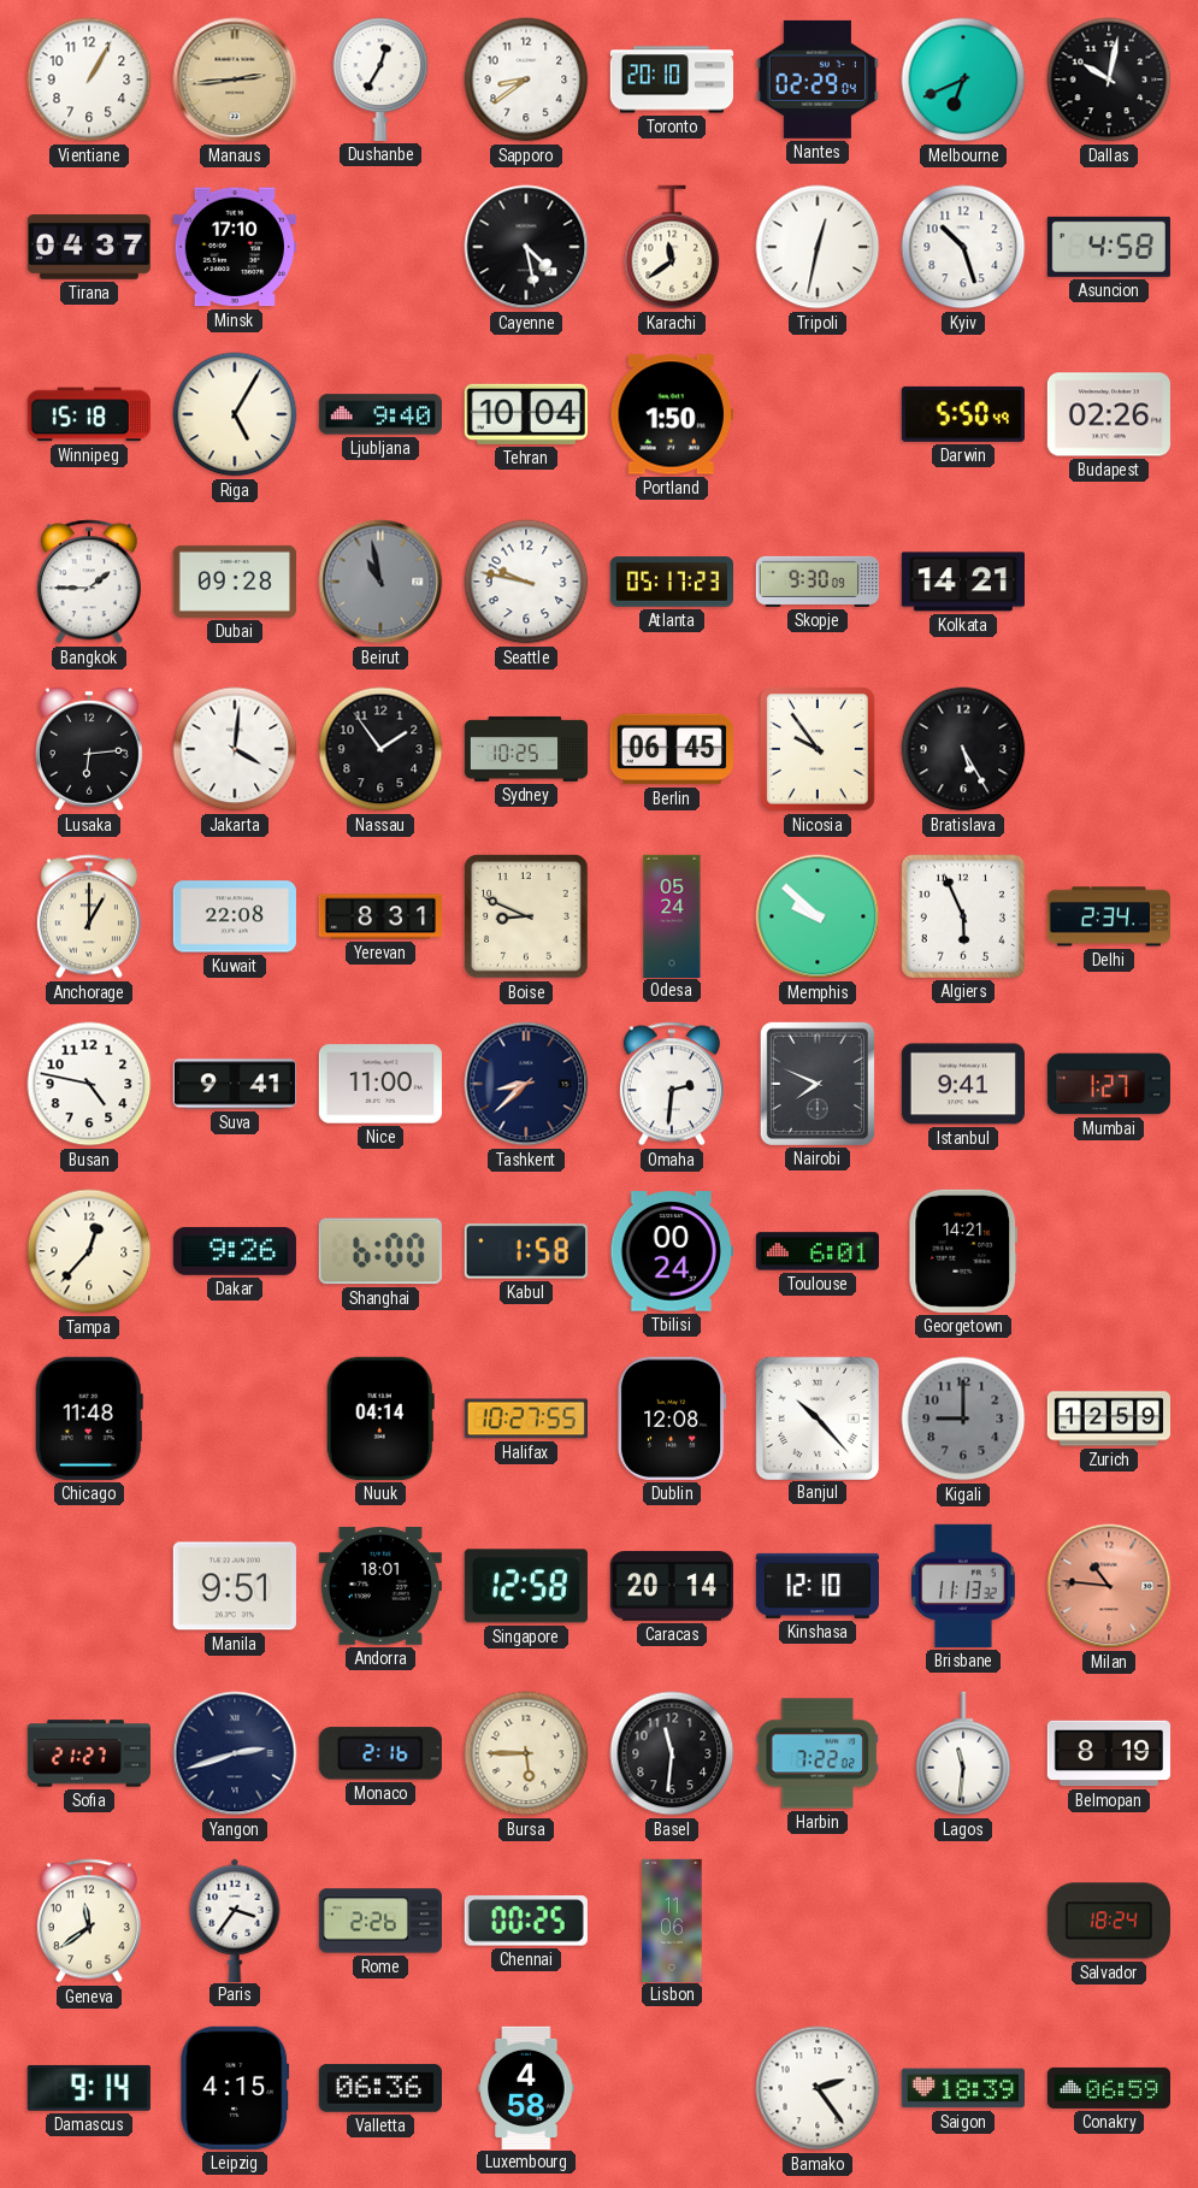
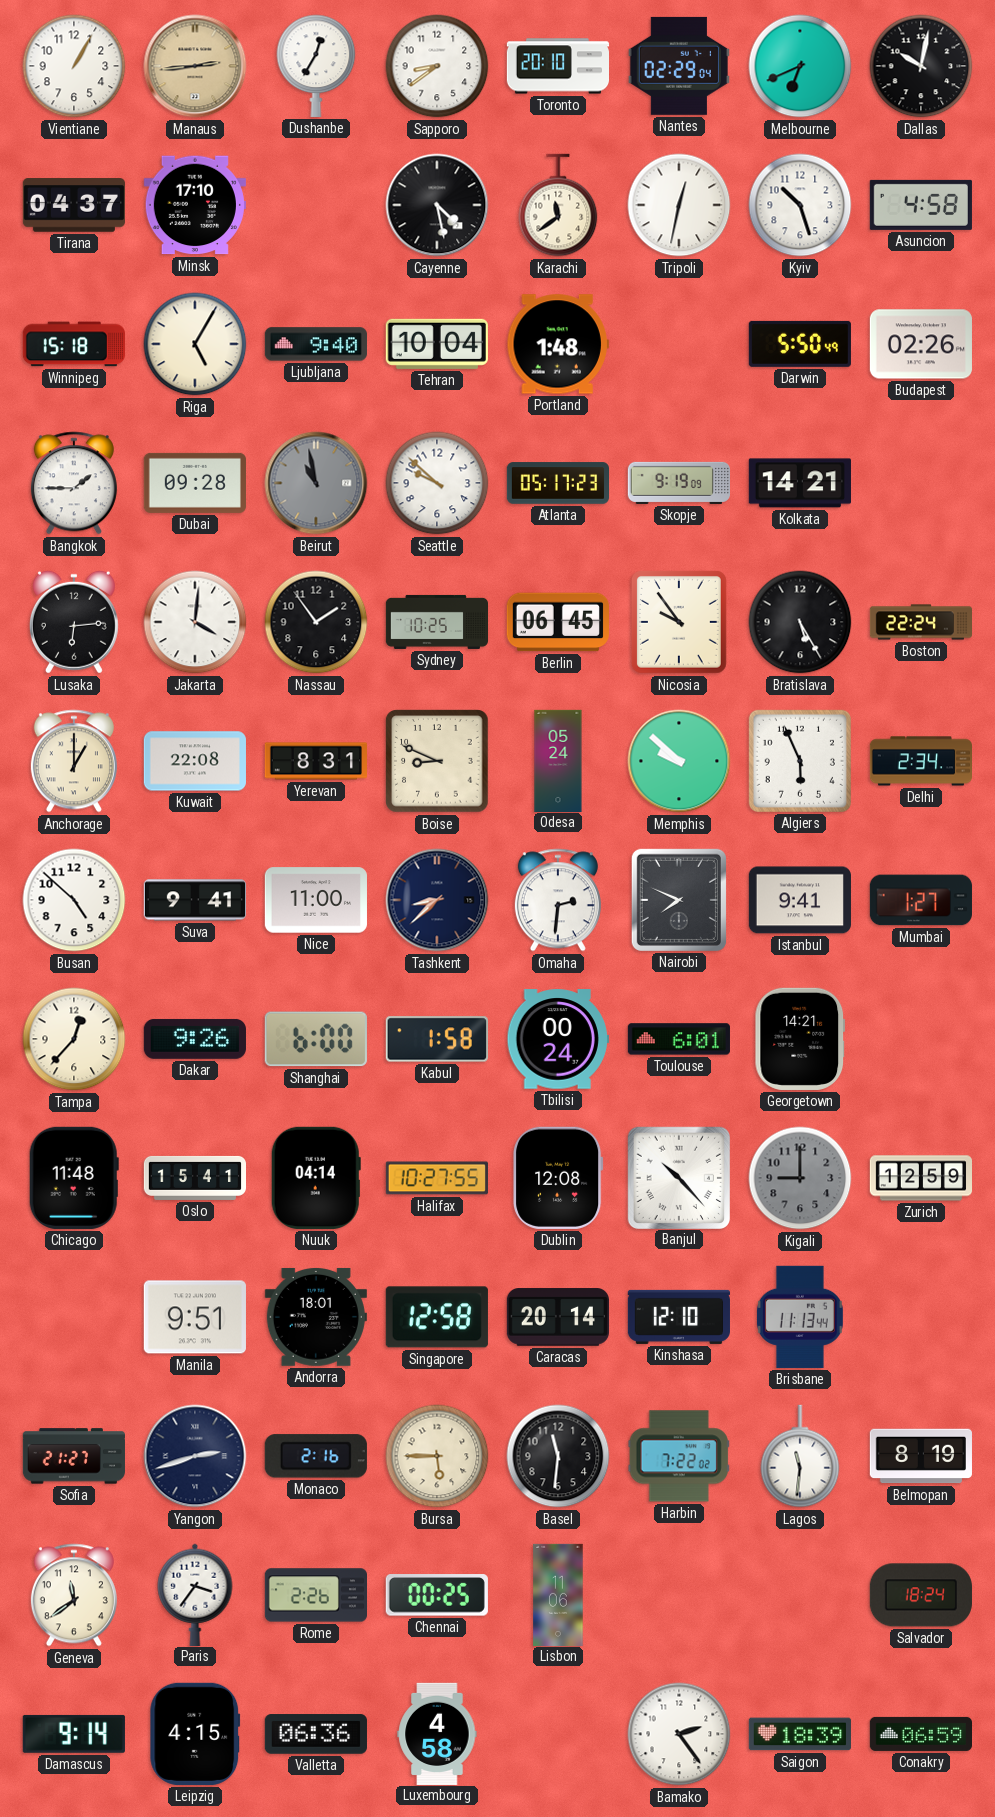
Portland: 1:50 -> 1:48
Seattle: 9:47 -> 9:52
Skopje: 9:30 -> 9:19
Boston: none -> 22:24
Busan: 4:47 -> 4:52
Oslo: none -> 15:41
Brisbane: 11:13:32 -> 11:13:44
Milan: 10:46 -> none
